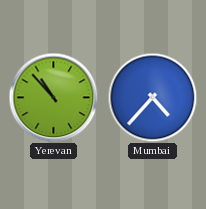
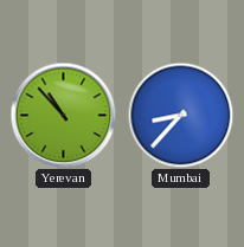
Mumbai: 4:37 -> 8:37
